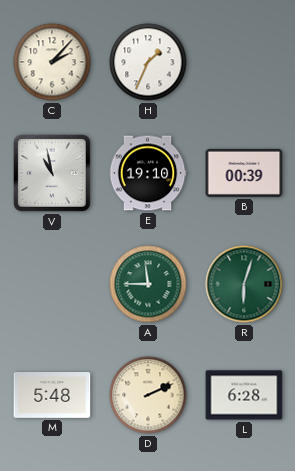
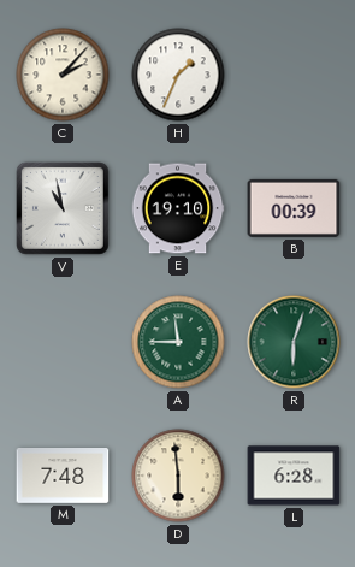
M: 5:48 -> 7:48
D: 2:11 -> 5:59
